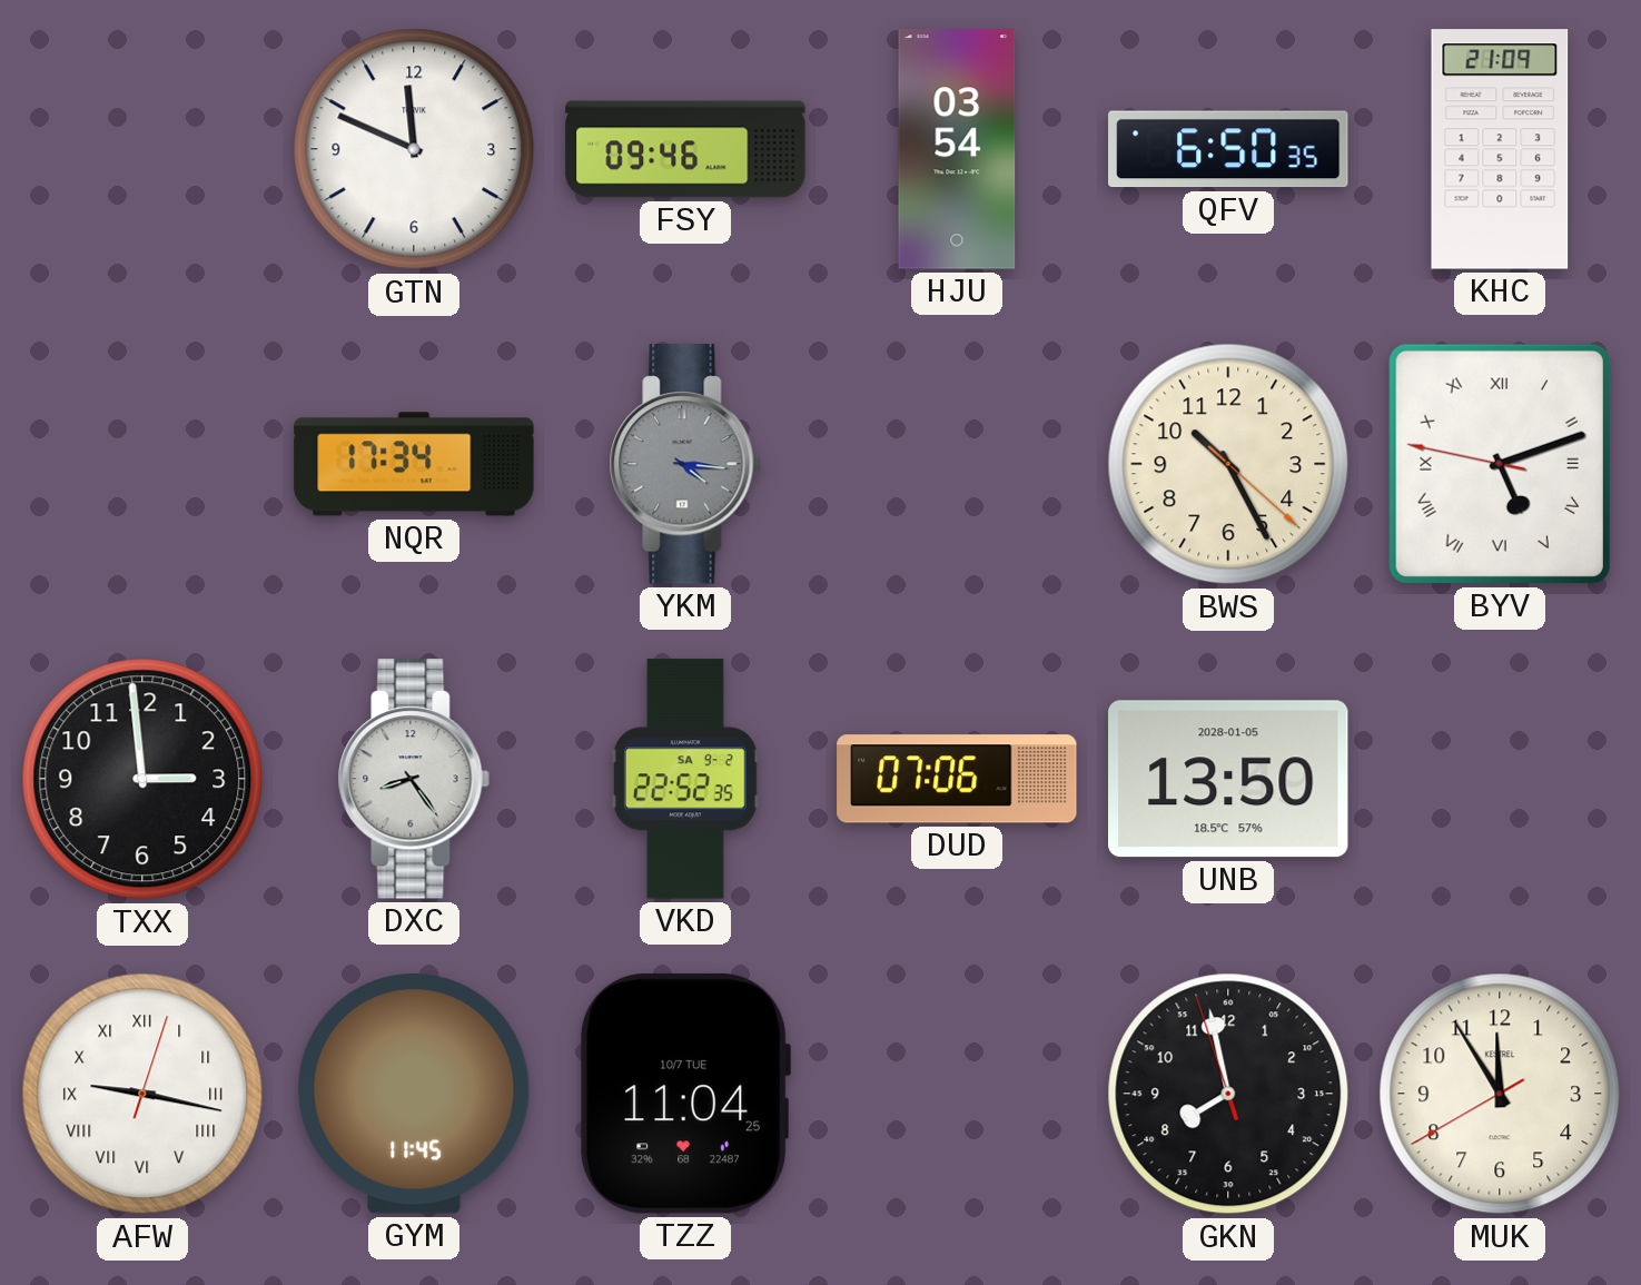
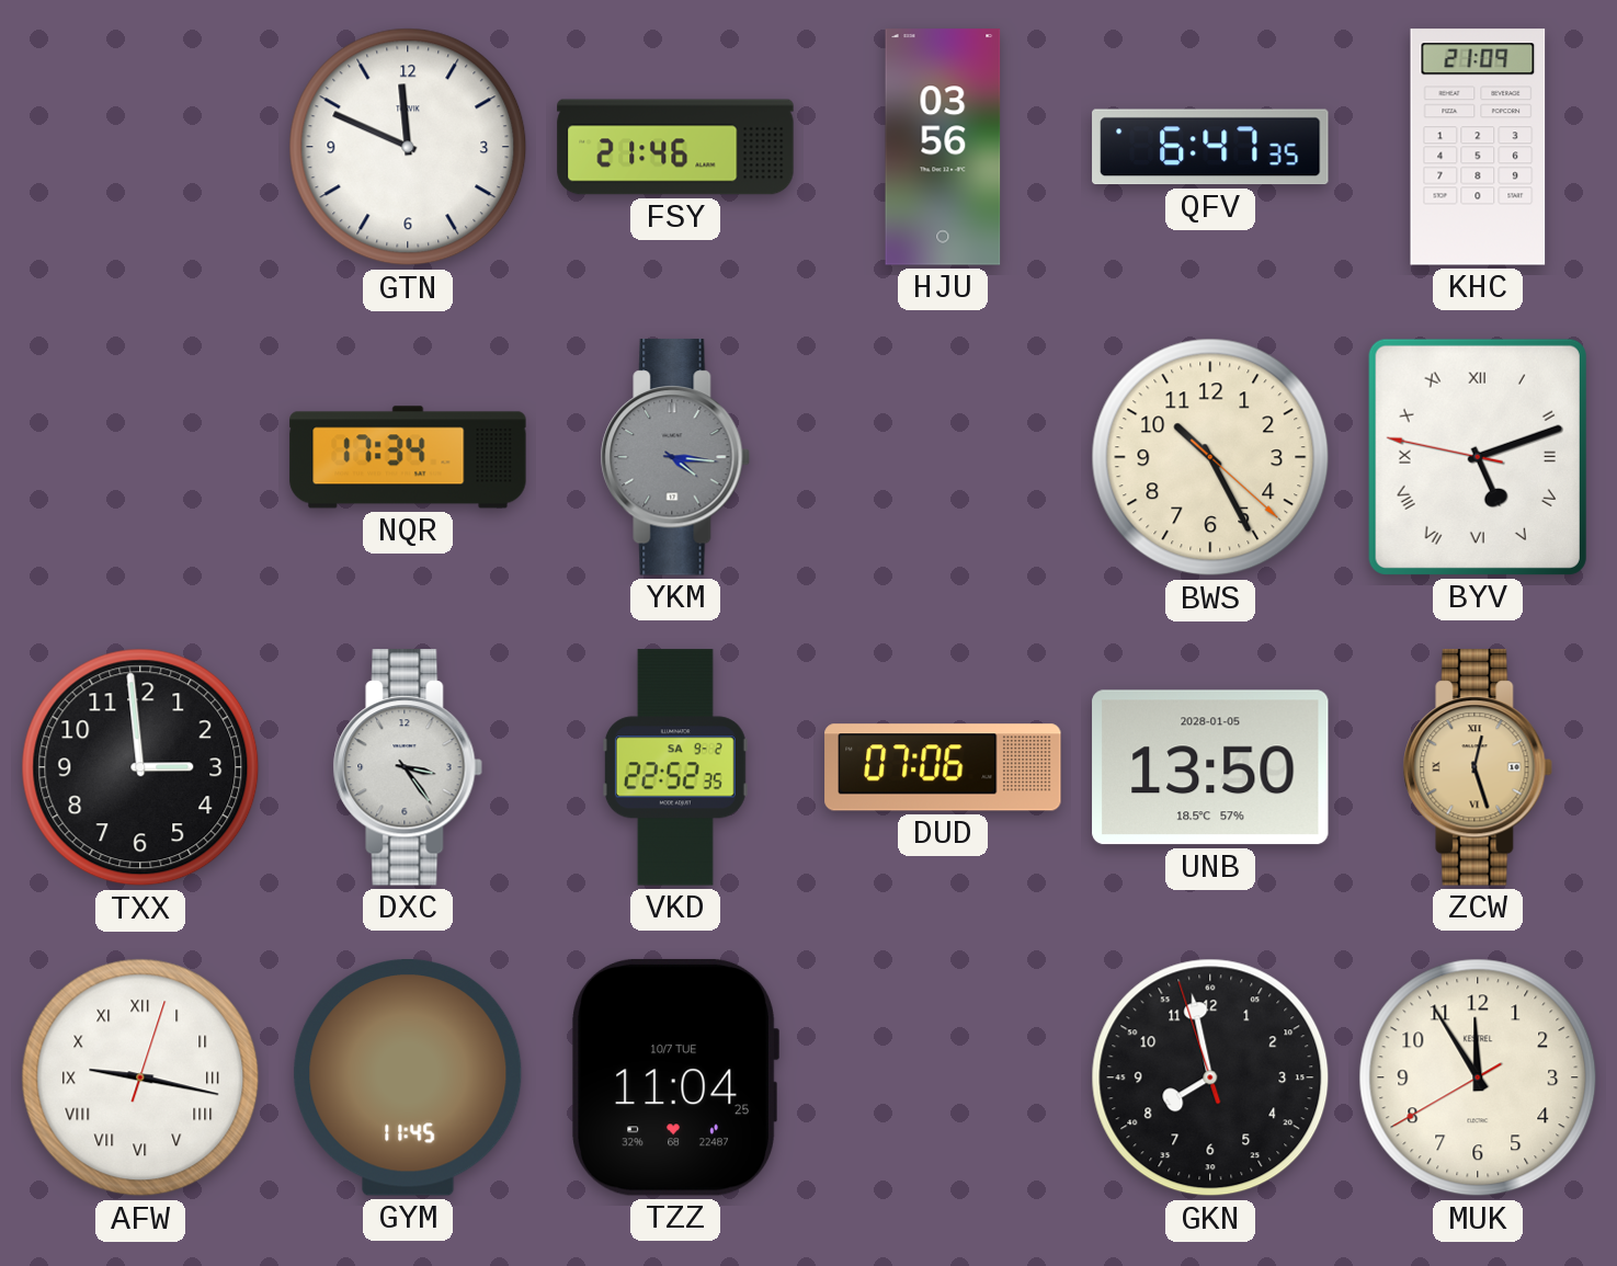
FSY: 09:46 -> 21:46
HJU: 03:54 -> 03:56
QFV: 6:50 -> 6:47
DXC: 8:24 -> 3:24
ZCW: none -> 12:27
